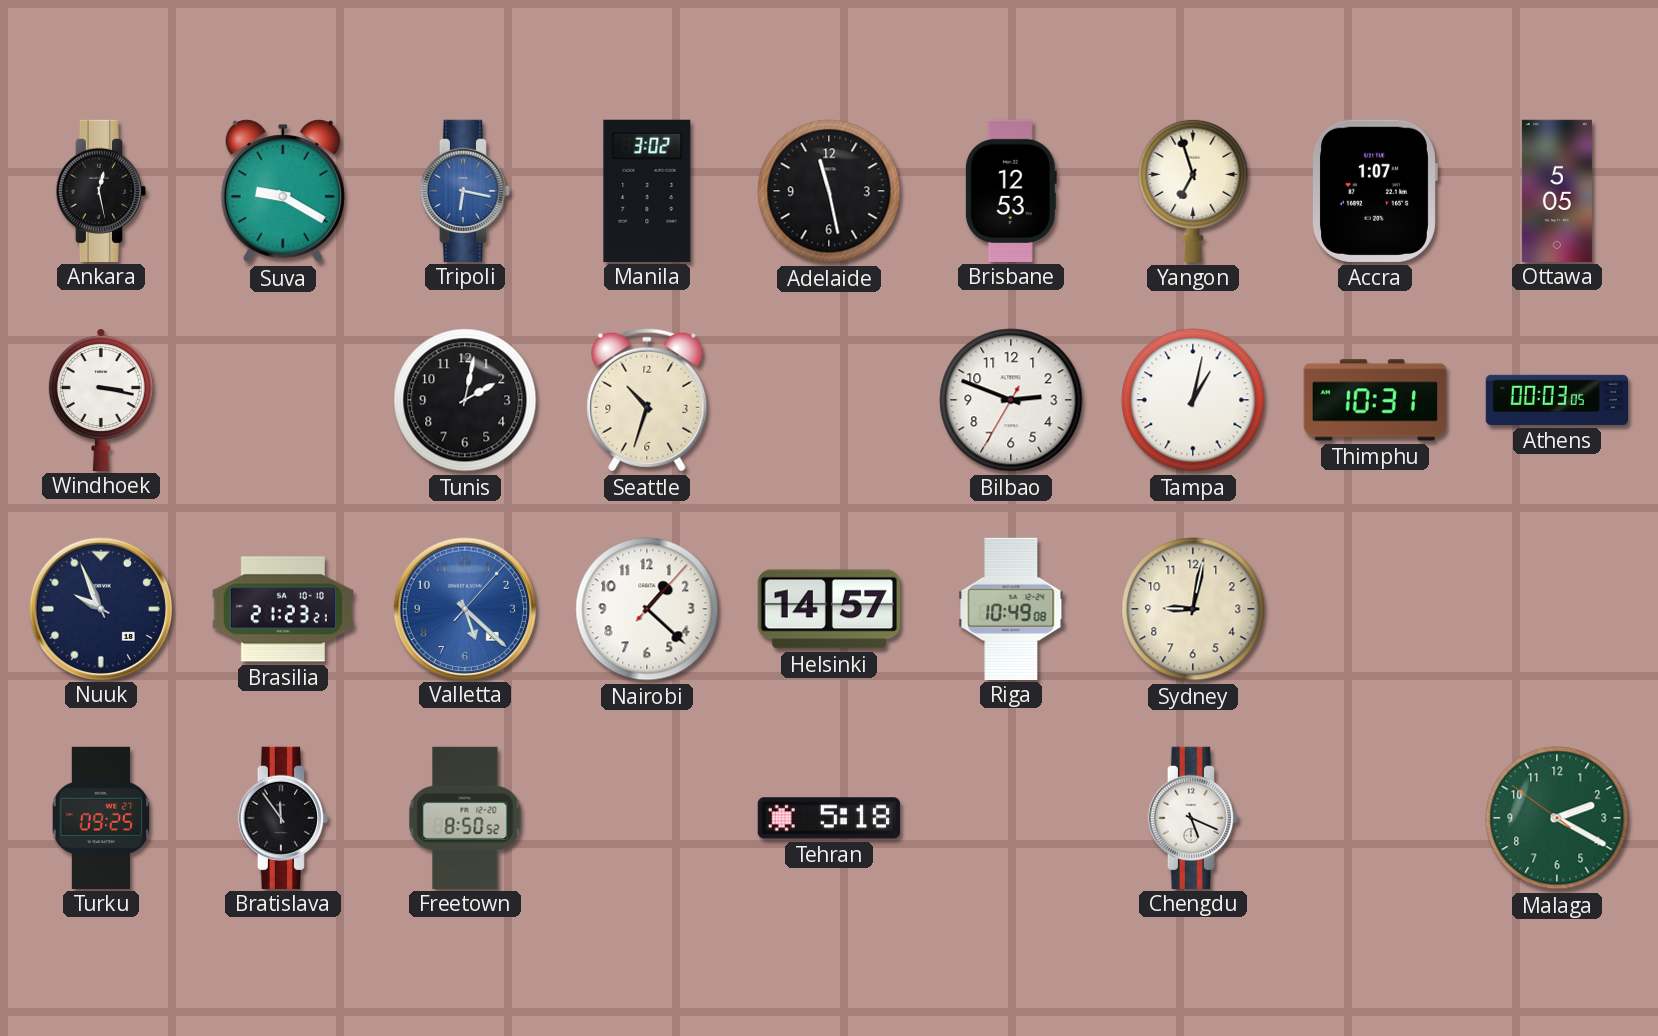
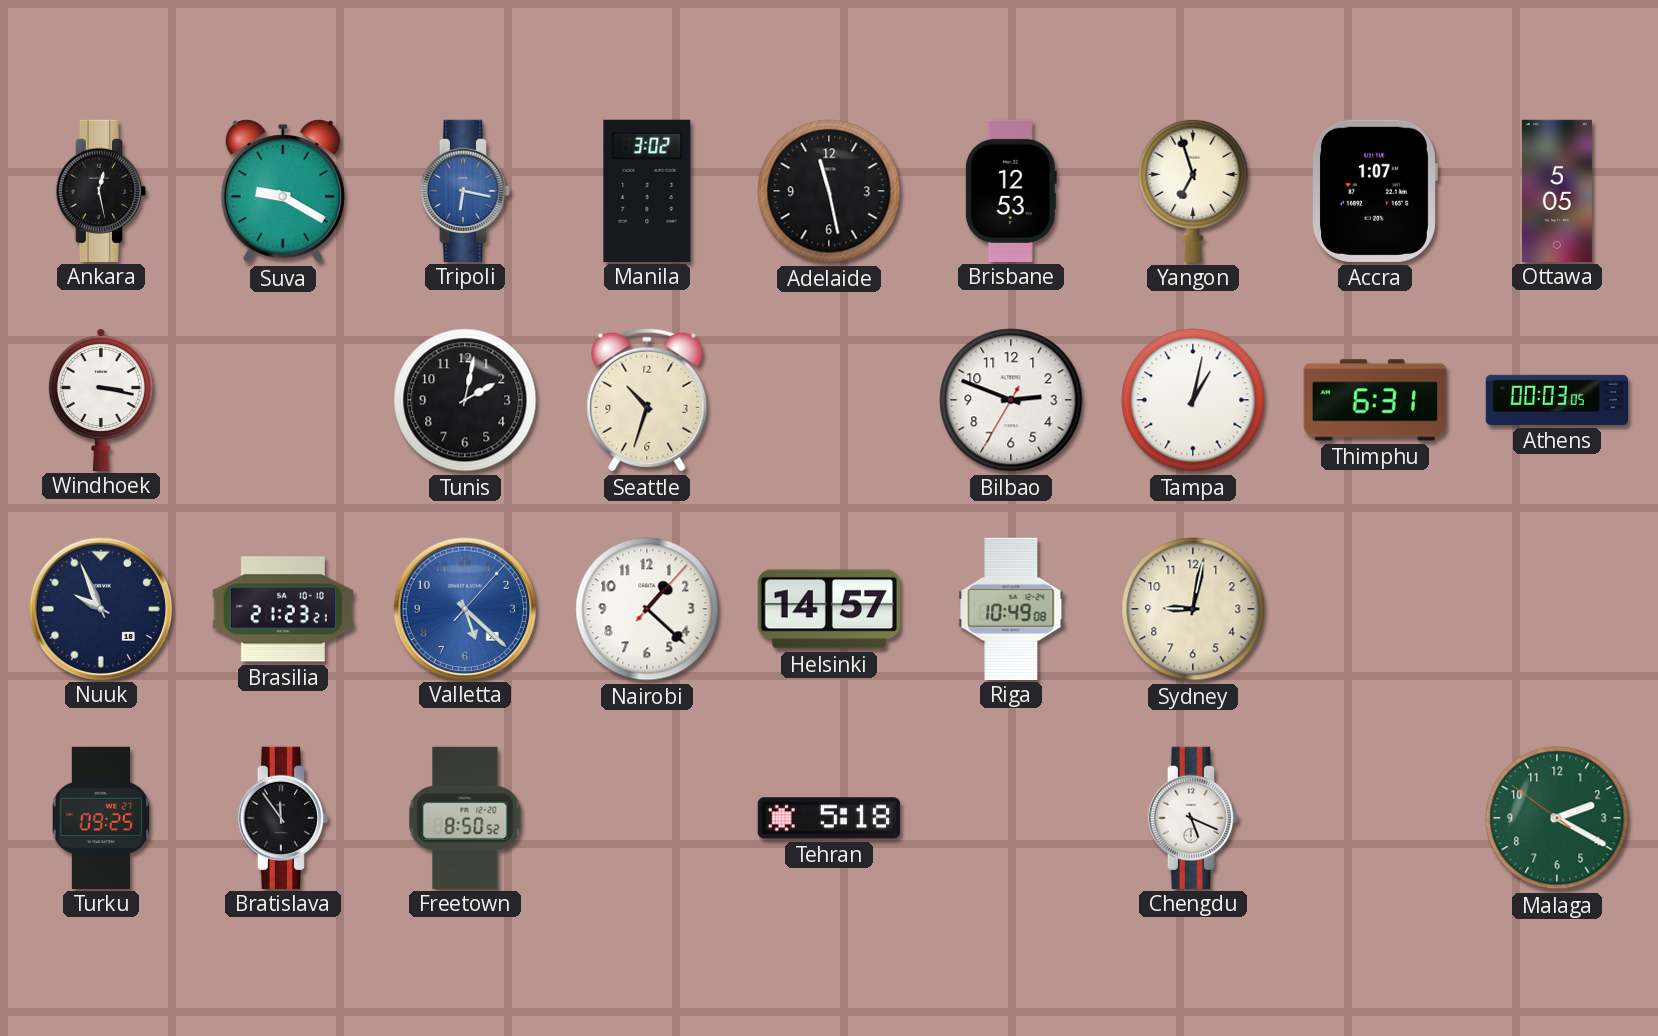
Thimphu: 10:31 -> 6:31
